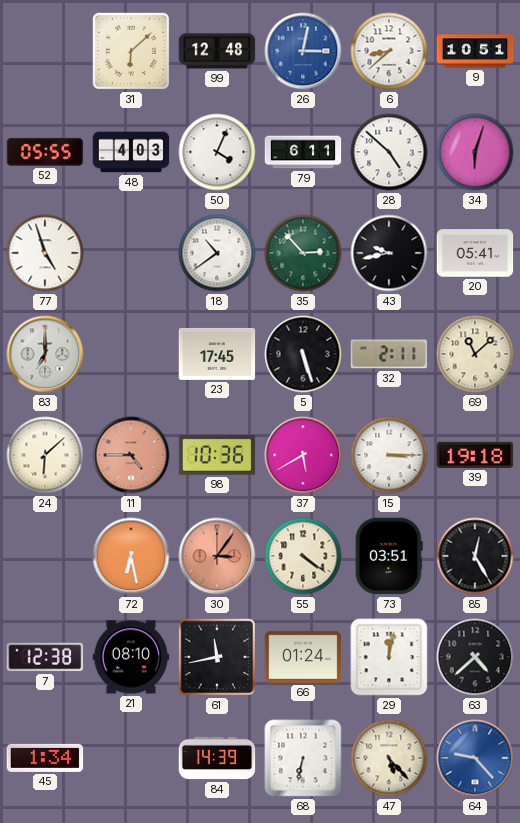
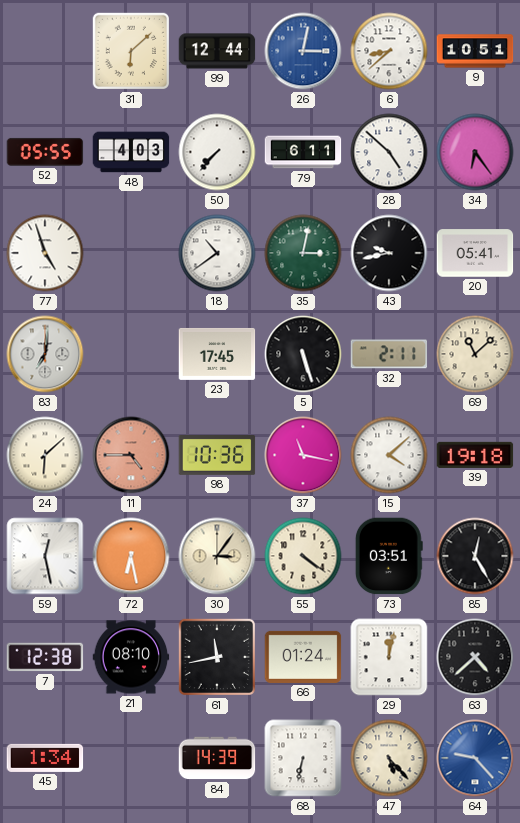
99: 12:48 -> 12:44
50: 4:04 -> 7:37
34: 6:03 -> 6:24
35: 2:53 -> 3:02
83: 7:00 -> 7:01
37: 5:40 -> 11:17
15: 3:15 -> 4:08
59: none -> 12:28
30 dial: salmon -> cream
